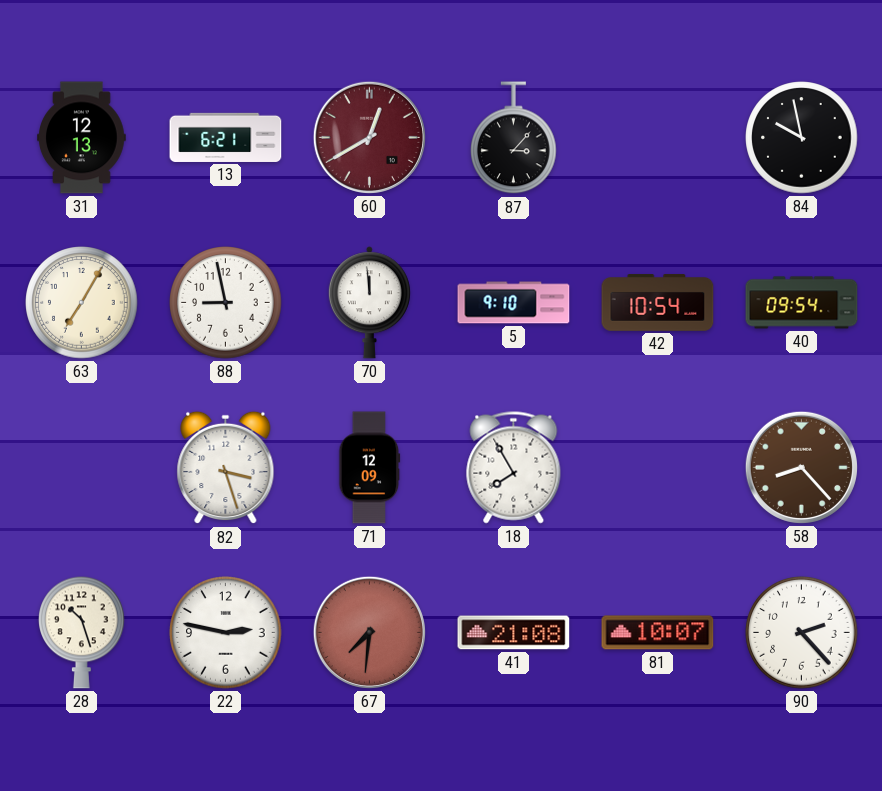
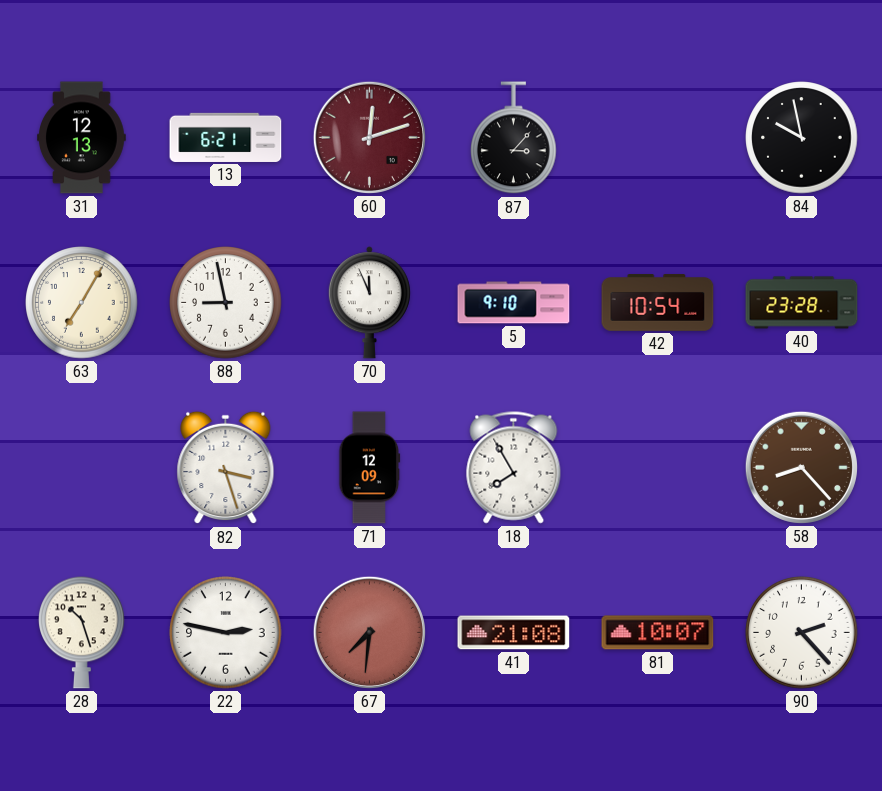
60: 12:40 -> 12:12
70: 11:59 -> 11:56
40: 09:54 -> 23:28
